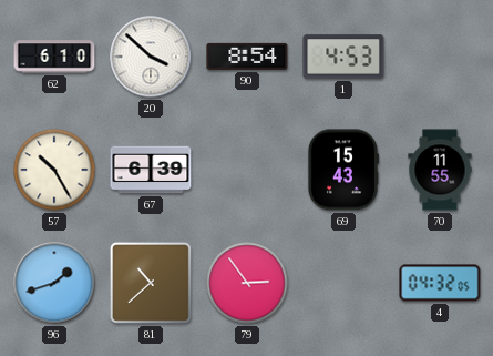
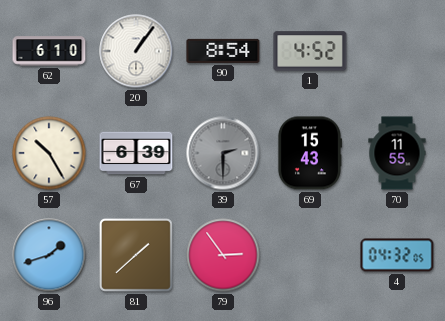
20: 3:52 -> 1:06
1: 4:53 -> 4:52
39: none -> 2:30
81: 10:38 -> 1:38
